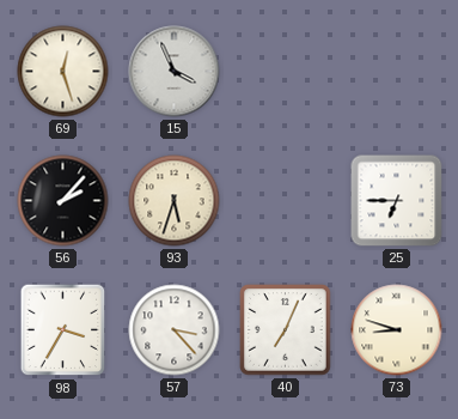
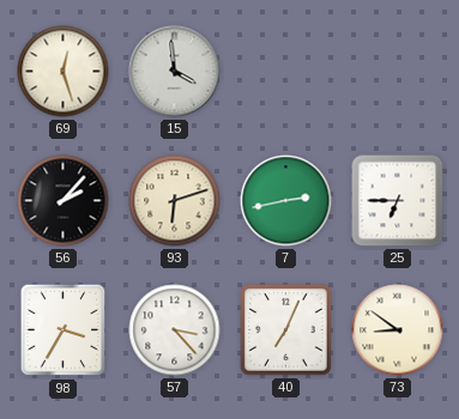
15: 3:56 -> 3:59
93: 5:33 -> 6:12
7: none -> 2:43
73: 8:48 -> 8:51
